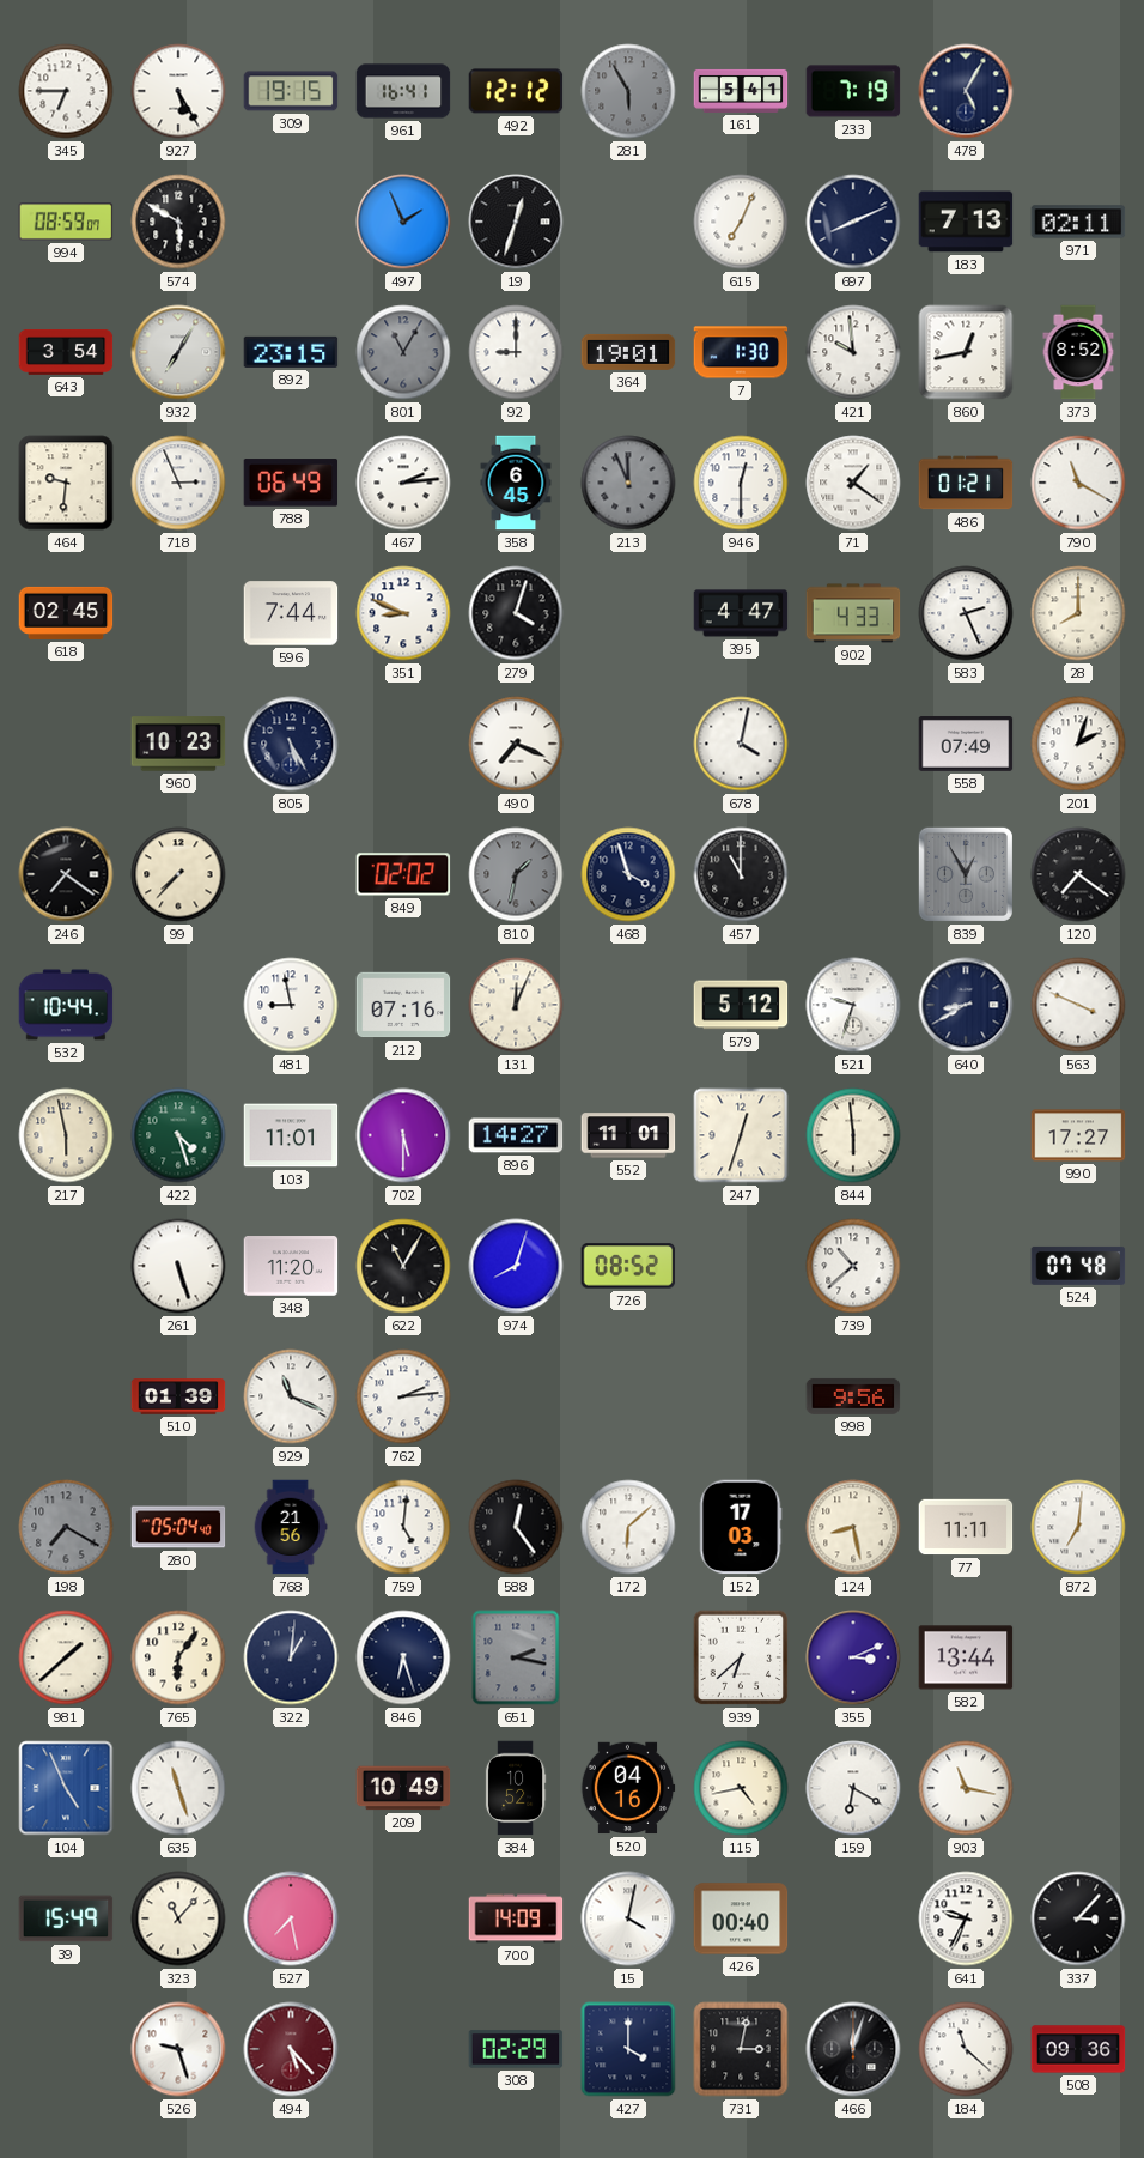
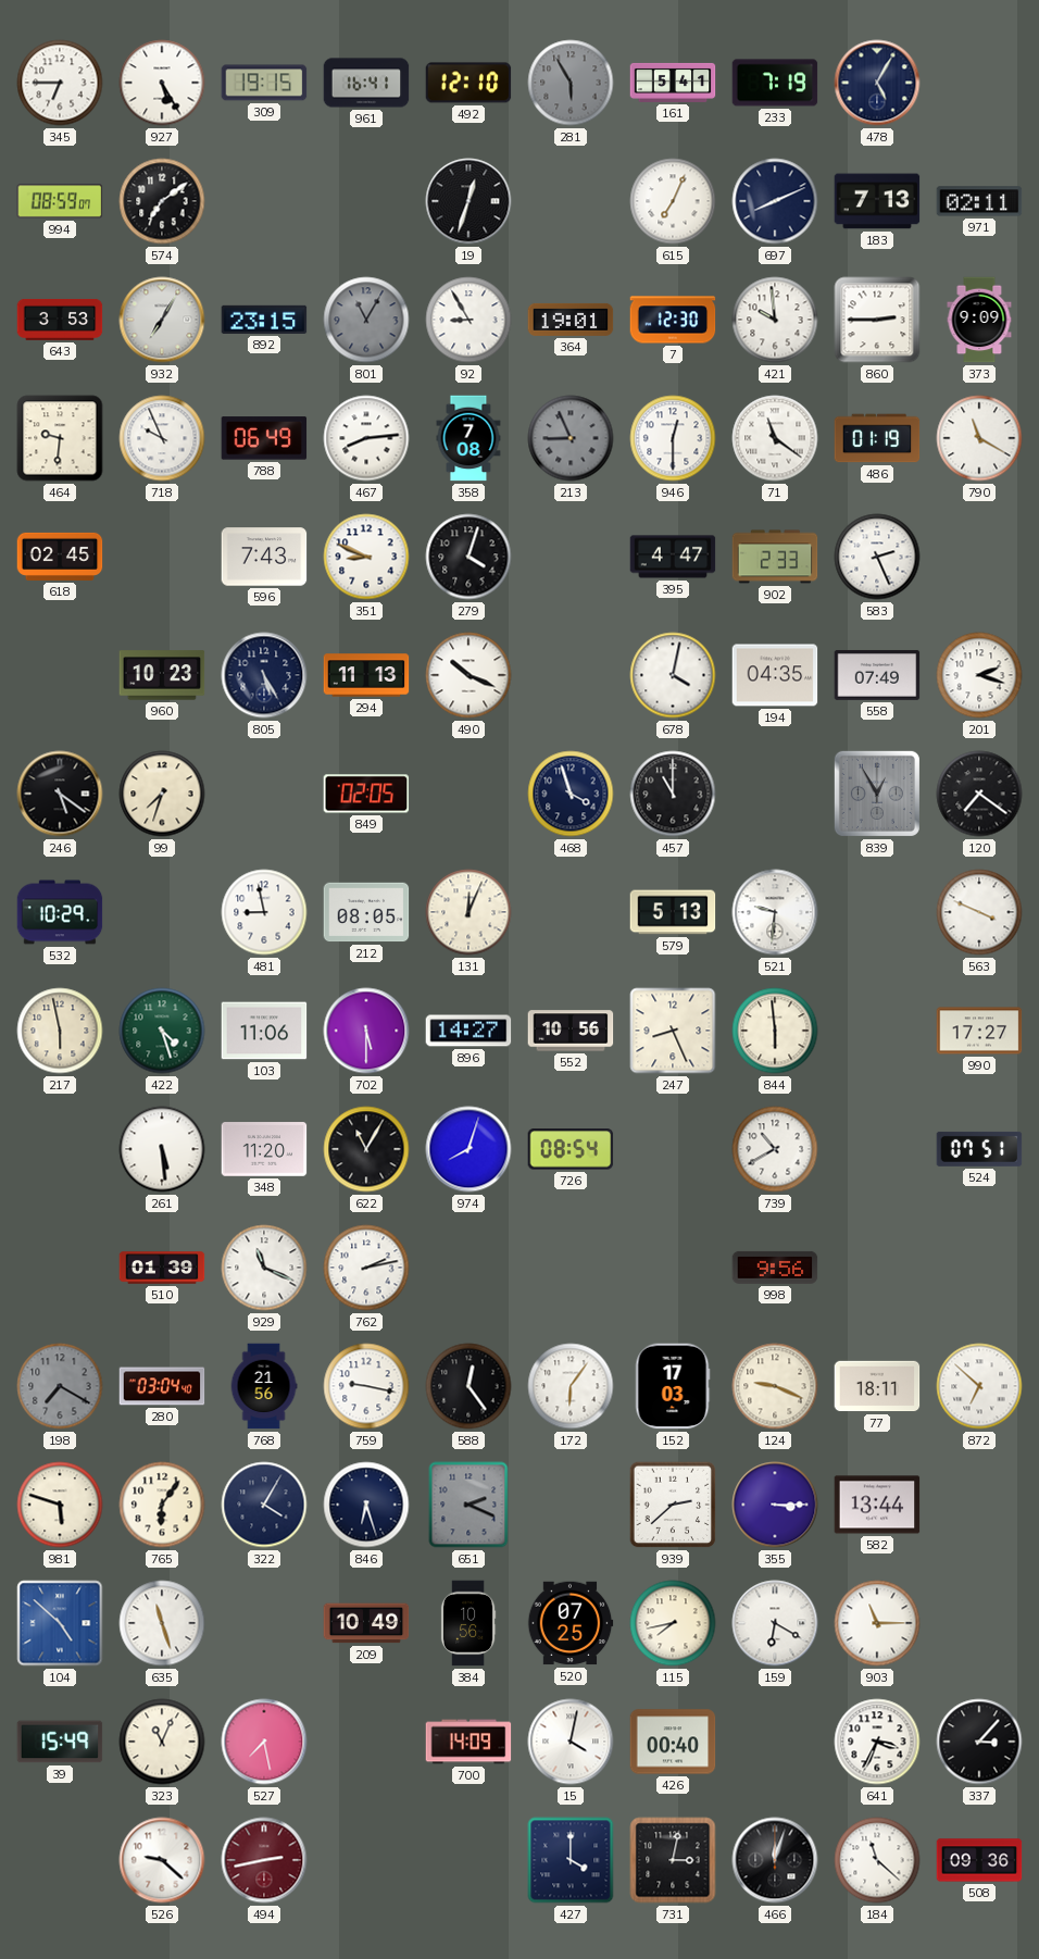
492: 12:12 -> 12:10
574: 5:50 -> 7:09
497: 1:56 -> none
643: 3:54 -> 3:53
92: 9:00 -> 8:55
7: 1:30 -> 12:30
860: 12:43 -> 2:45
373: 8:52 -> 9:09
718: 2:56 -> 9:56
467: 2:14 -> 8:14
358: 6:45 -> 7:08
213: 11:56 -> 8:56
71: 1:21 -> 11:21
486: 01:21 -> 01:19
596: 7:44 -> 7:43
902: 4:33 -> 2:33
28: 8:00 -> none
294: none -> 11:13
490: 7:19 -> 10:19
194: none -> 04:35
201: 2:03 -> 2:18
246: 7:21 -> 5:21
99: 7:37 -> 7:33
849: 02:02 -> 02:05
810: 1:32 -> none
532: 10:44 -> 10:29
212: 07:16 -> 08:05
579: 5:12 -> 5:13
521: 9:33 -> 9:31
640: 8:40 -> none
103: 11:01 -> 11:06
552: 11:01 -> 10:56
247: 12:33 -> 8:26
261: 5:27 -> 5:29
726: 08:52 -> 08:54
739: 10:38 -> 10:40
524: 07:48 -> 07:51
762: 2:14 -> 2:13
280: 05:04 -> 03:04
759: 5:01 -> 9:17
172: 6:08 -> 6:06
124: 8:28 -> 9:19
77: 11:11 -> 18:11
872: 7:01 -> 6:52
981: 1:38 -> 5:48
322: 1:01 -> 4:05
651: 2:17 -> 2:19
939: 6:38 -> 2:38
355: 3:11 -> 3:15
104: 4:56 -> 4:52
384: 10:52 -> 10:56
520: 04:16 -> 07:25
115: 4:43 -> 7:43
903: 11:17 -> 11:15
323: 11:07 -> 11:04
641: 9:34 -> 3:34
526: 9:27 -> 9:22
494: 5:23 -> 2:43
308: 02:29 -> none
